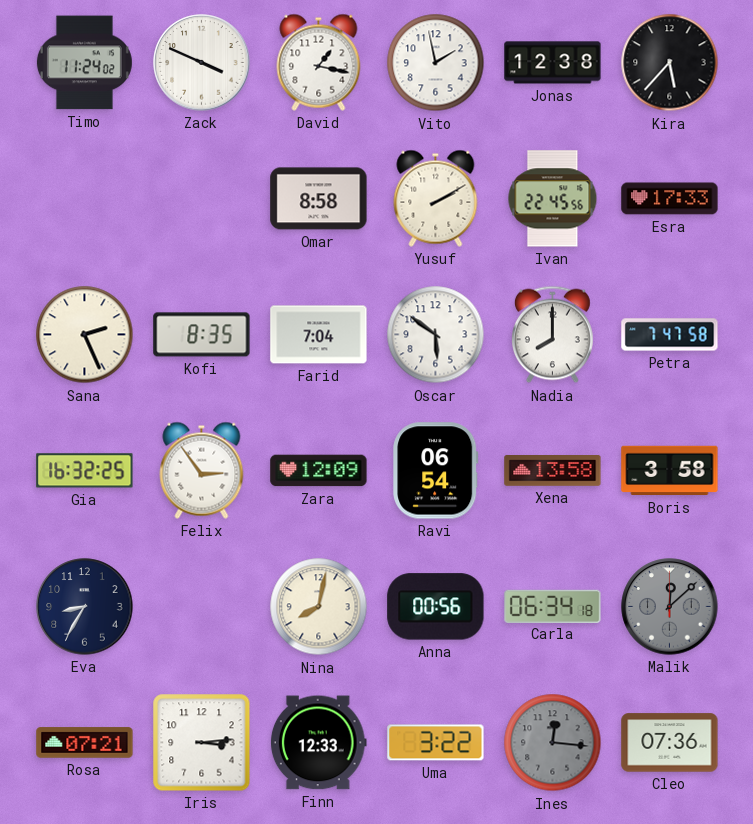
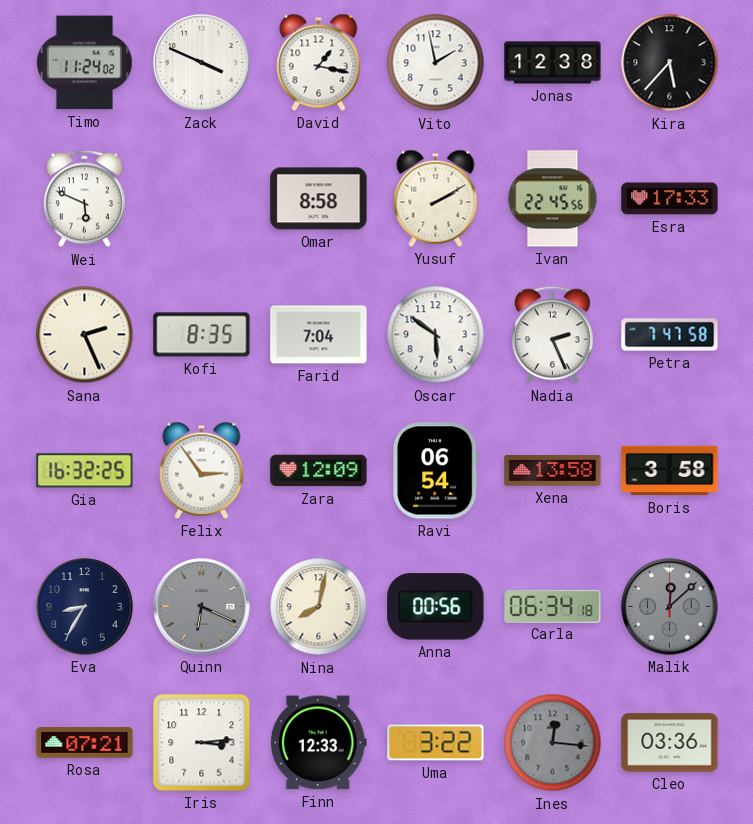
Wei: none -> 5:49
Nadia: 8:00 -> 2:26
Quinn: none -> 6:19
Cleo: 07:36 -> 03:36
